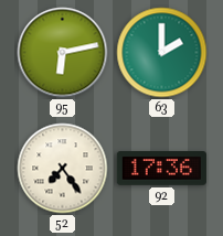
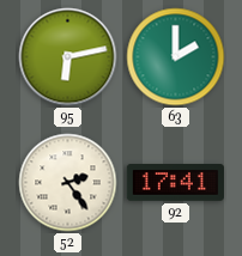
52: 7:24 -> 2:24
92: 17:36 -> 17:41
